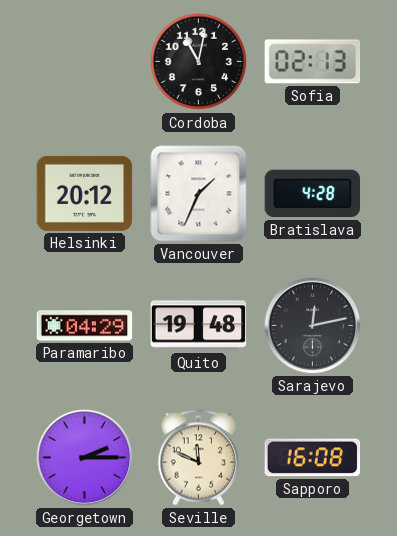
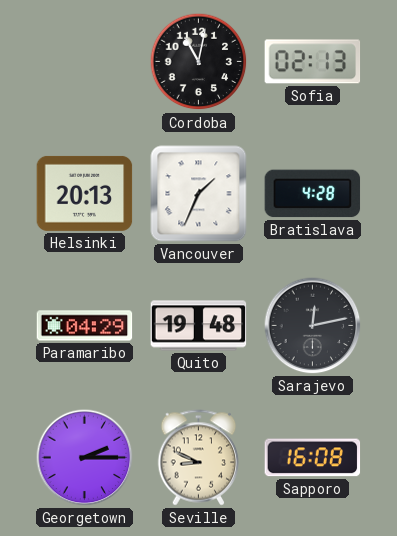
Helsinki: 20:12 -> 20:13
Seville: 11:49 -> 8:49
